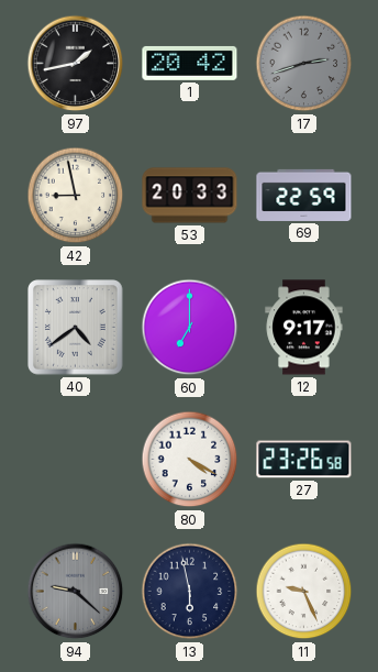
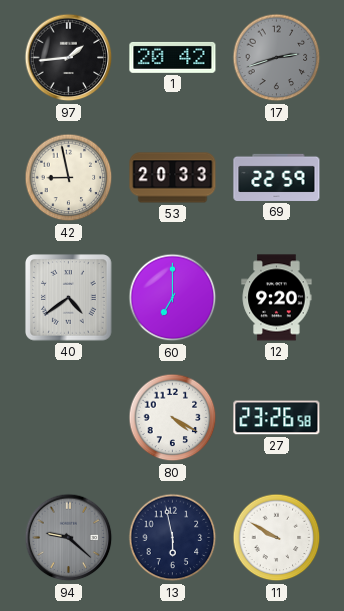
97: 1:43 -> 1:44
12: 9:17 -> 9:20
11: 9:26 -> 9:50
